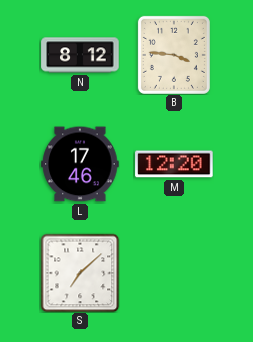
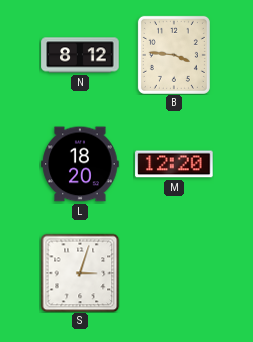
L: 17:46 -> 18:20
S: 7:08 -> 3:03
